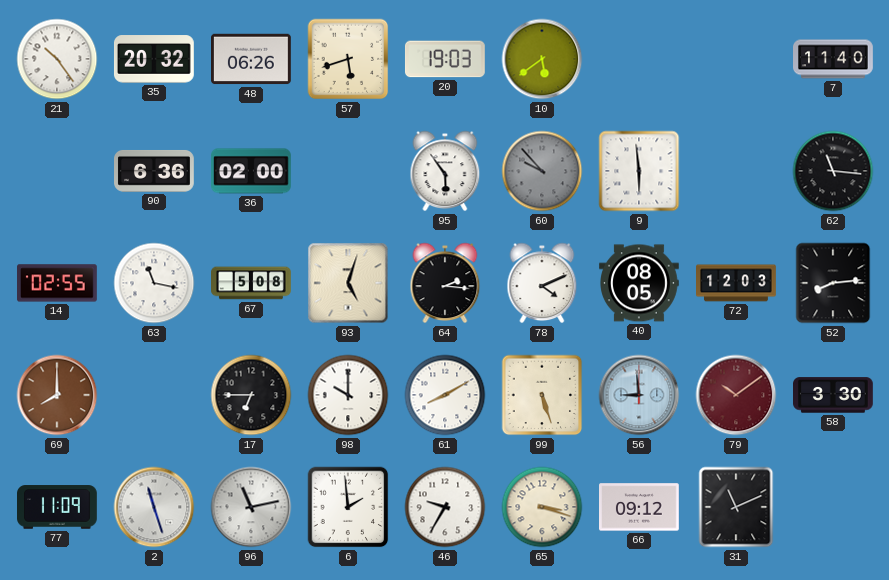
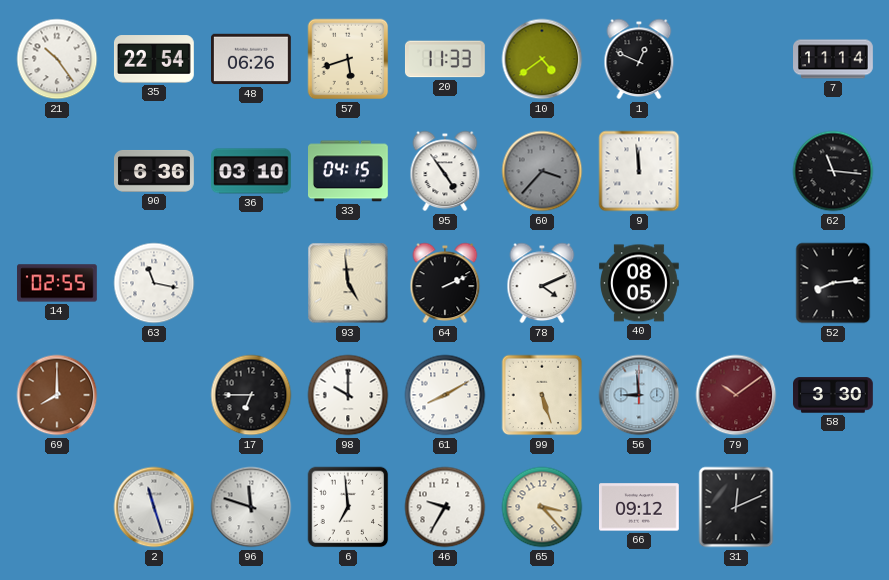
35: 20:32 -> 22:54
20: 19:03 -> 11:33
10: 5:39 -> 4:39
1: none -> 12:49
7: 11:40 -> 11:14
36: 02:00 -> 03:10
33: none -> 04:15
95: 5:54 -> 4:54
60: 9:53 -> 3:37
9: 5:59 -> 11:59
67: 5:08 -> none
93: 5:03 -> 4:59
64: 2:16 -> 2:11
72: 12:03 -> none
77: 11:09 -> none
96: 11:13 -> 11:48
6: 1:59 -> 6:59
65: 3:18 -> 3:23
31: 11:11 -> 12:11
